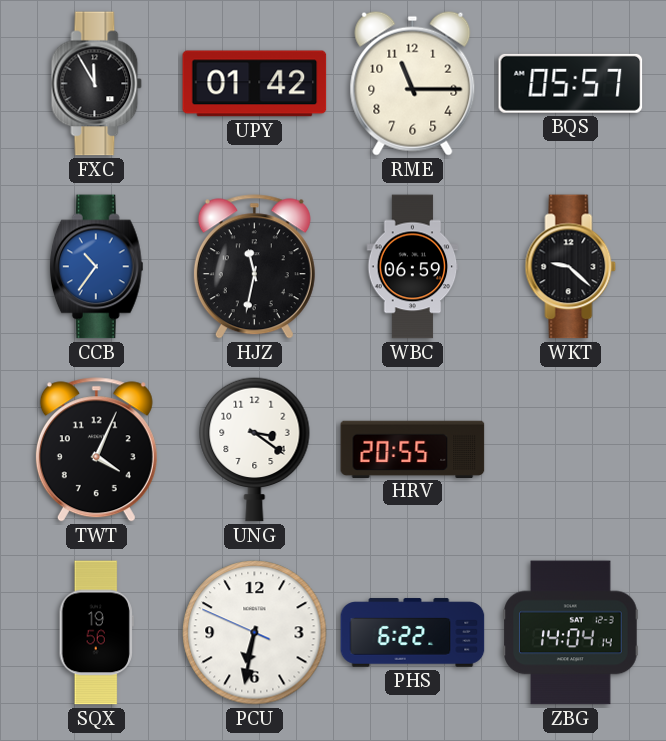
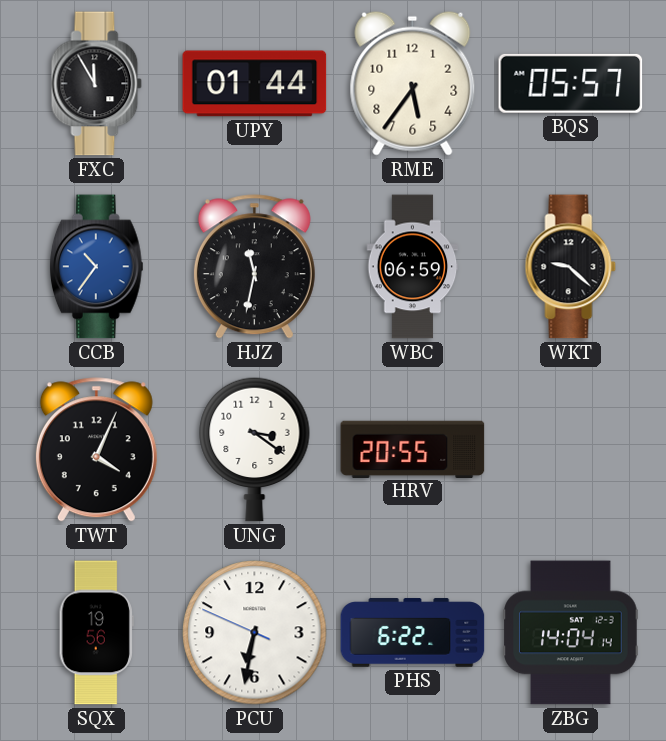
UPY: 01:42 -> 01:44
RME: 11:15 -> 5:36
